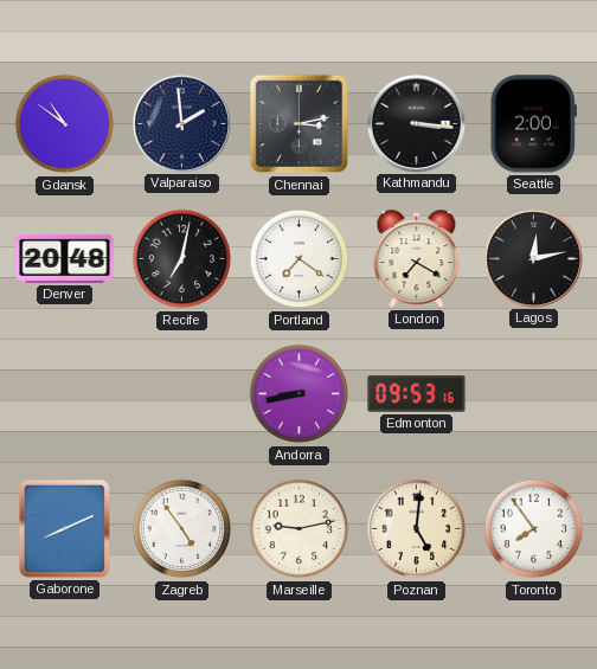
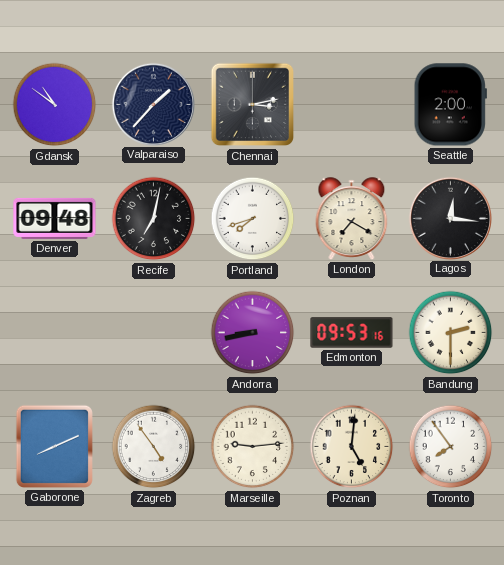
Valparaiso: 1:59 -> 1:37
Kathmandu: 3:16 -> none
Denver: 20:48 -> 09:48
Portland: 7:21 -> 7:42
Lagos: 12:13 -> 12:16
Bandung: none -> 2:30
Marseille: 9:13 -> 9:14
